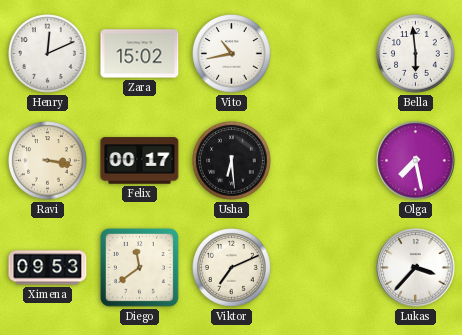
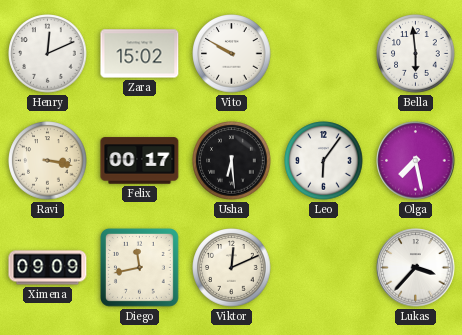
Vito: 10:43 -> 9:50
Leo: none -> 6:06
Ximena: 09:53 -> 09:09
Diego: 11:39 -> 11:43
Viktor: 7:11 -> 12:11
